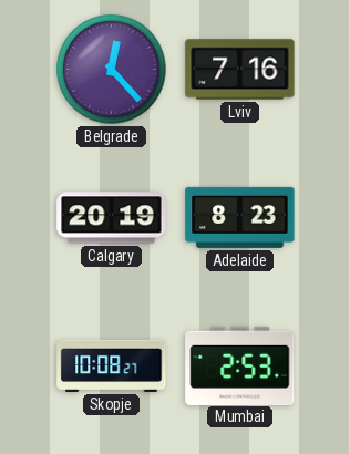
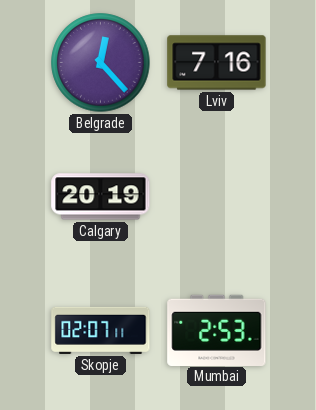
Adelaide: 8:23 -> none
Skopje: 10:08 -> 02:07
